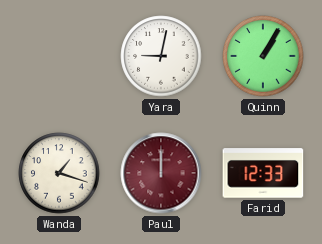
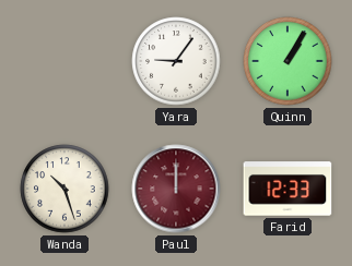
Yara: 9:02 -> 9:06
Wanda: 1:18 -> 10:27
